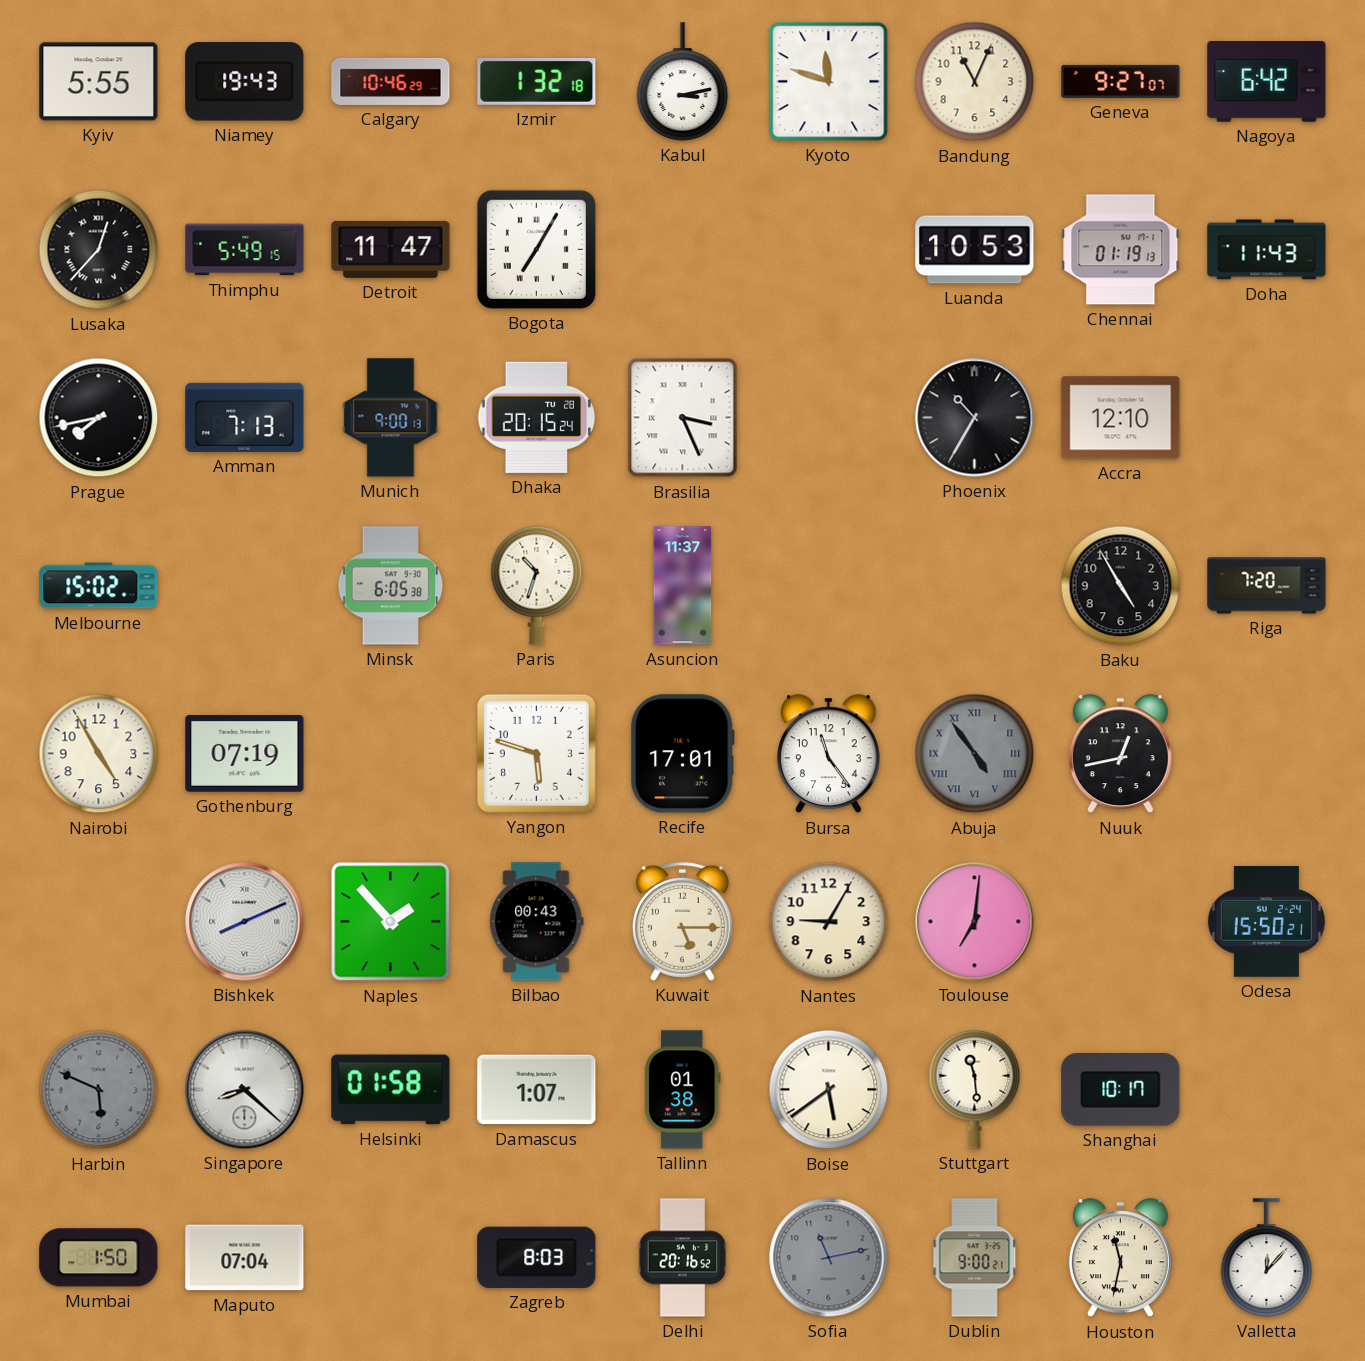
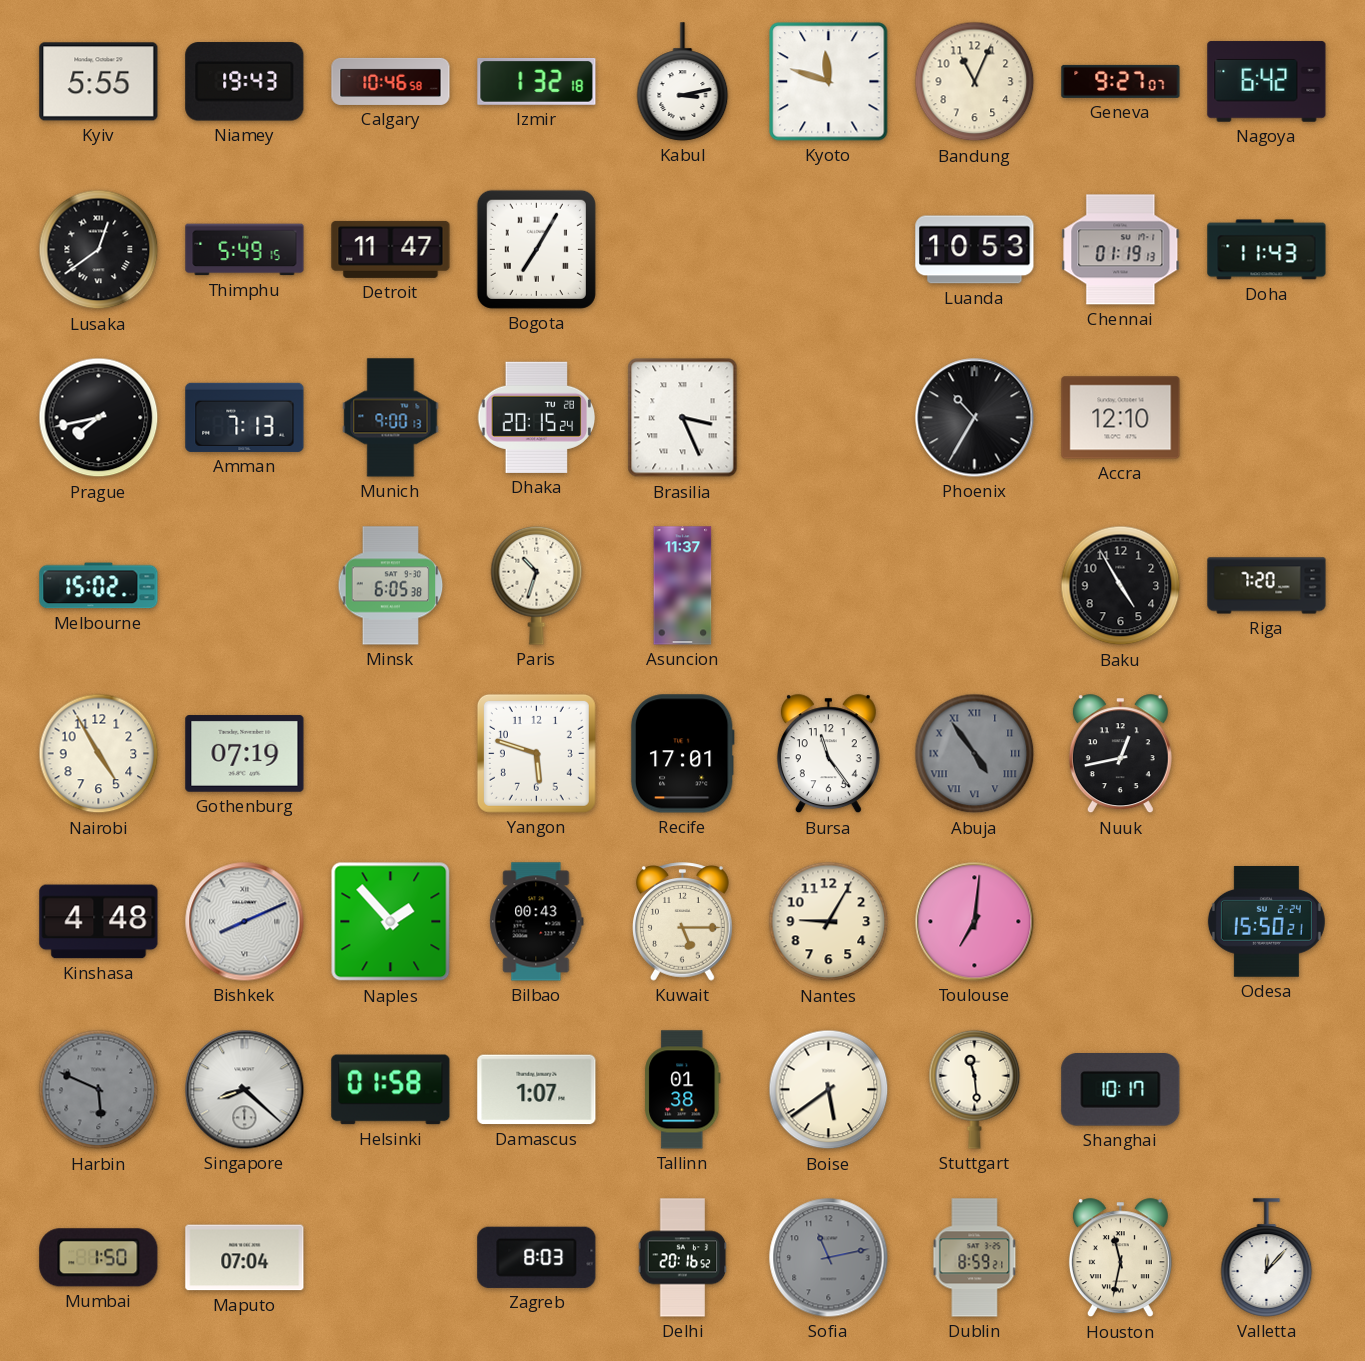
Calgary: 10:46:29 -> 10:46:58
Lusaka: 12:37 -> 12:39
Kinshasa: none -> 4:48
Dublin: 9:00 -> 8:59
